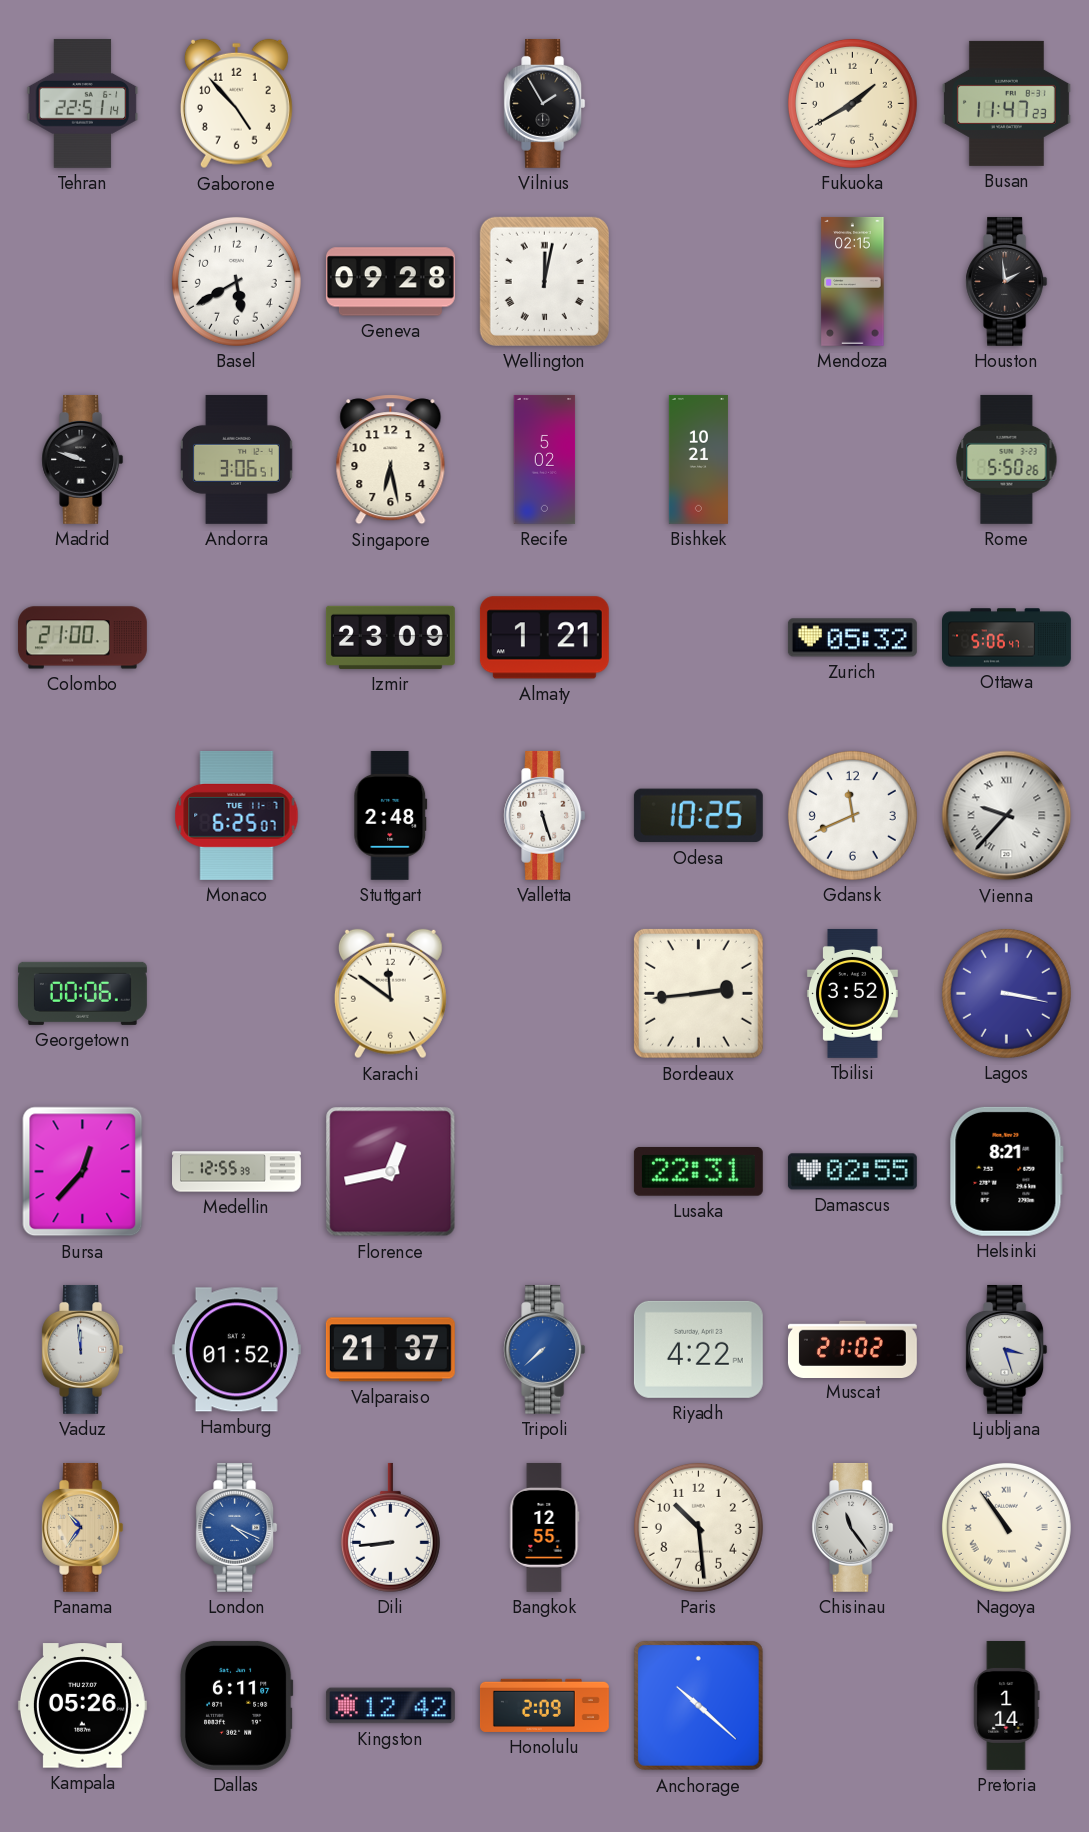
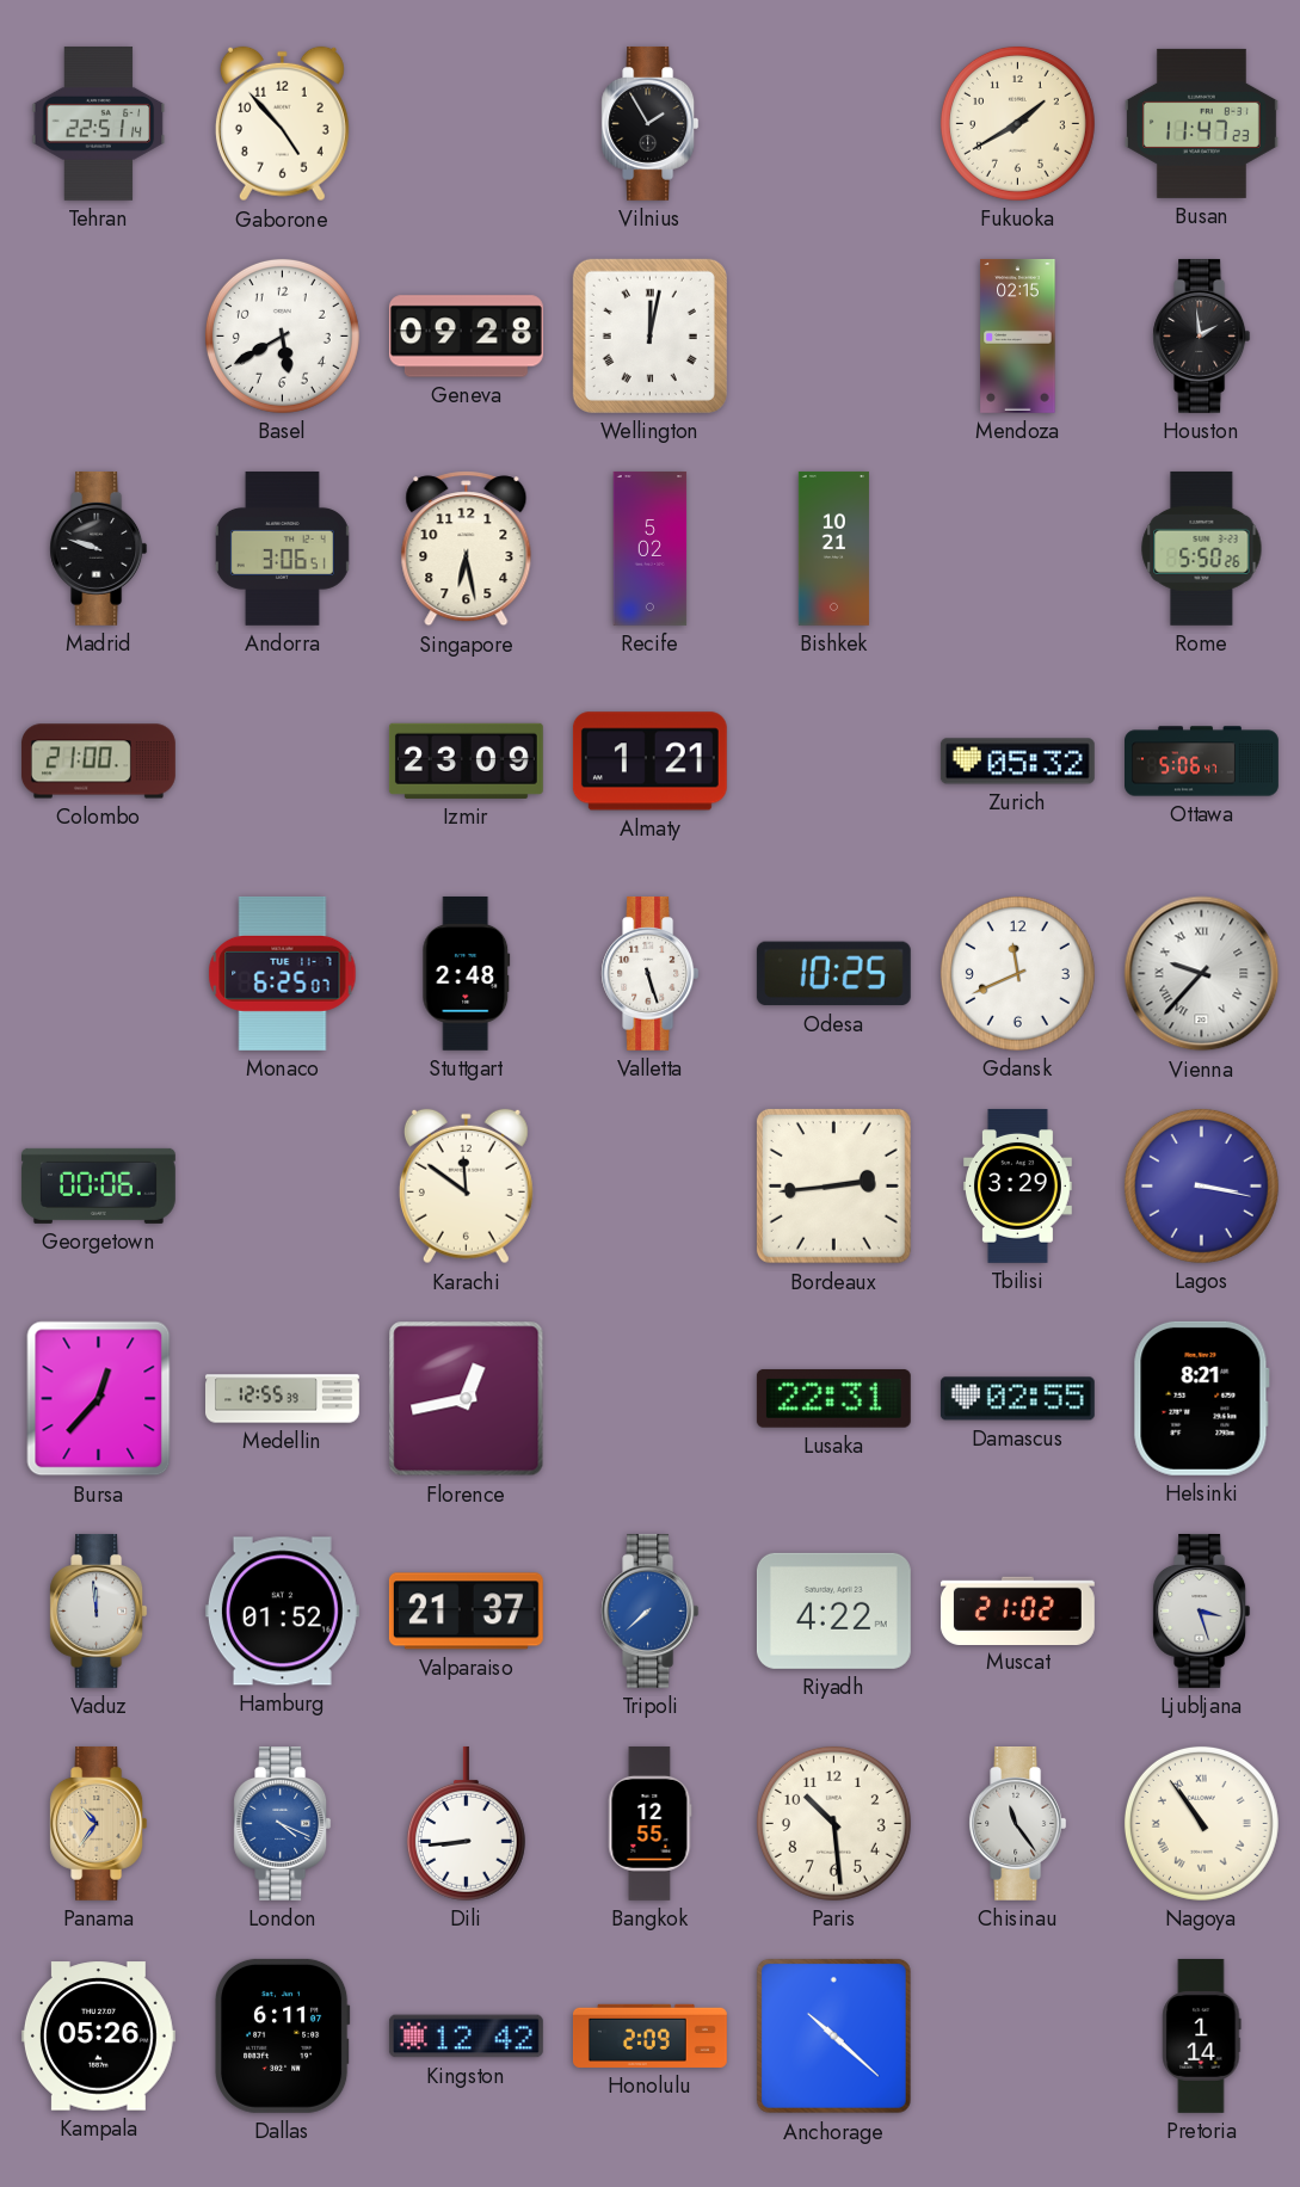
Tbilisi: 3:52 -> 3:29
